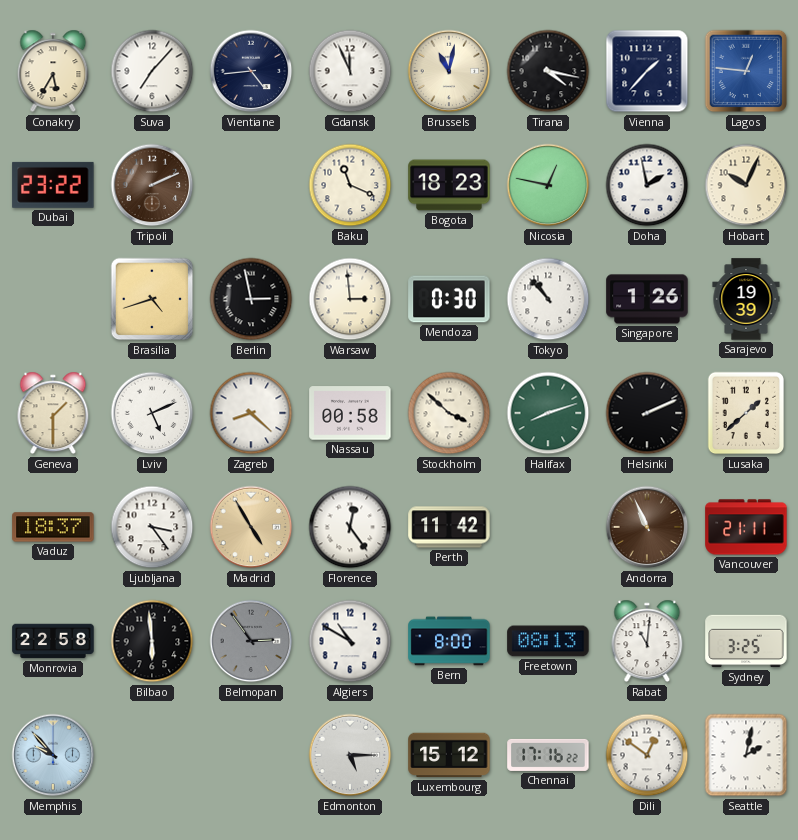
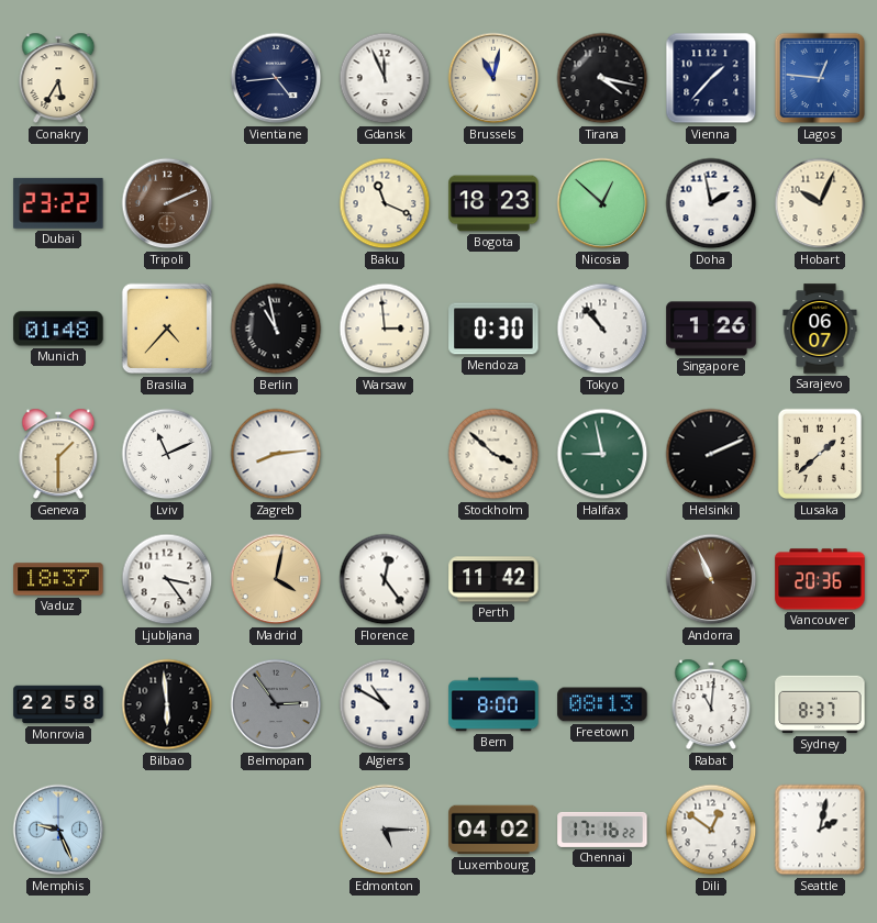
Suva: 7:07 -> none
Nicosia: 12:47 -> 12:52
Munich: none -> 01:48
Brasilia: 4:42 -> 4:37
Berlin: 2:58 -> 10:58
Sarajevo: 19:39 -> 06:07
Lviv: 5:11 -> 11:11
Zagreb: 8:22 -> 8:14
Nassau: 00:58 -> none
Halifax: 8:12 -> 8:58
Madrid: 4:55 -> 4:02
Vancouver: 21:11 -> 20:36
Sydney: 3:25 -> 8:37
Memphis: 9:53 -> 9:26
Luxembourg: 15:12 -> 04:02
